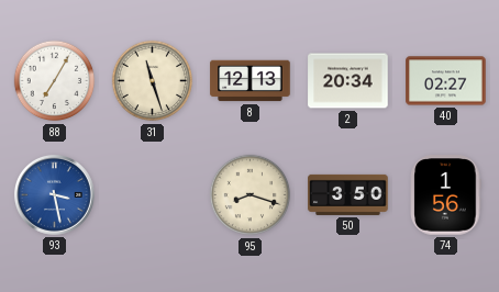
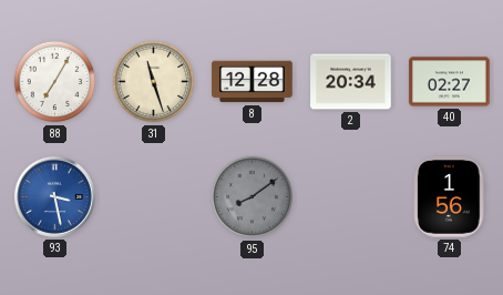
8: 12:13 -> 12:28
95: 8:18 -> 8:09
95 dial: cream -> grey
50: 3:50 -> none
